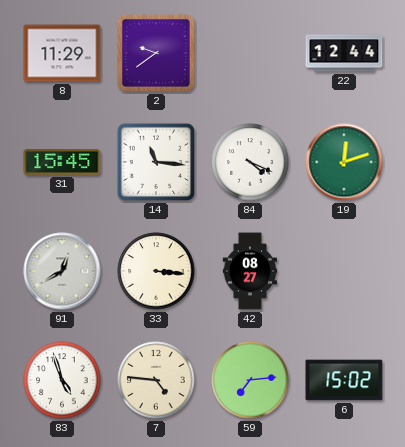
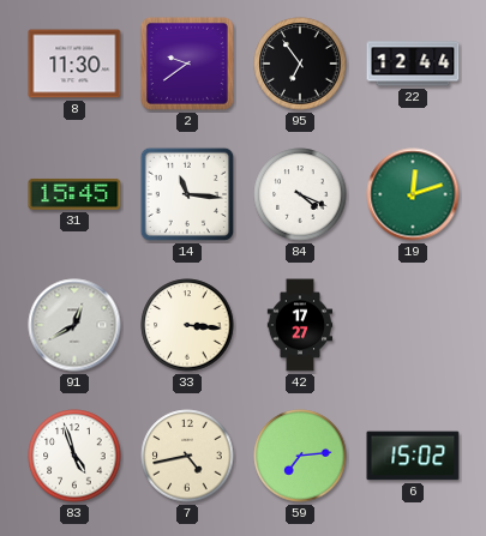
8: 11:29 -> 11:30
95: none -> 6:54
42: 08:27 -> 17:27
7: 4:46 -> 4:43
